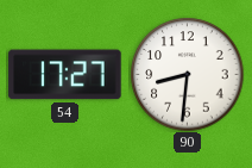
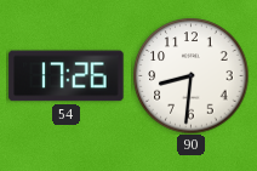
54: 17:27 -> 17:26
